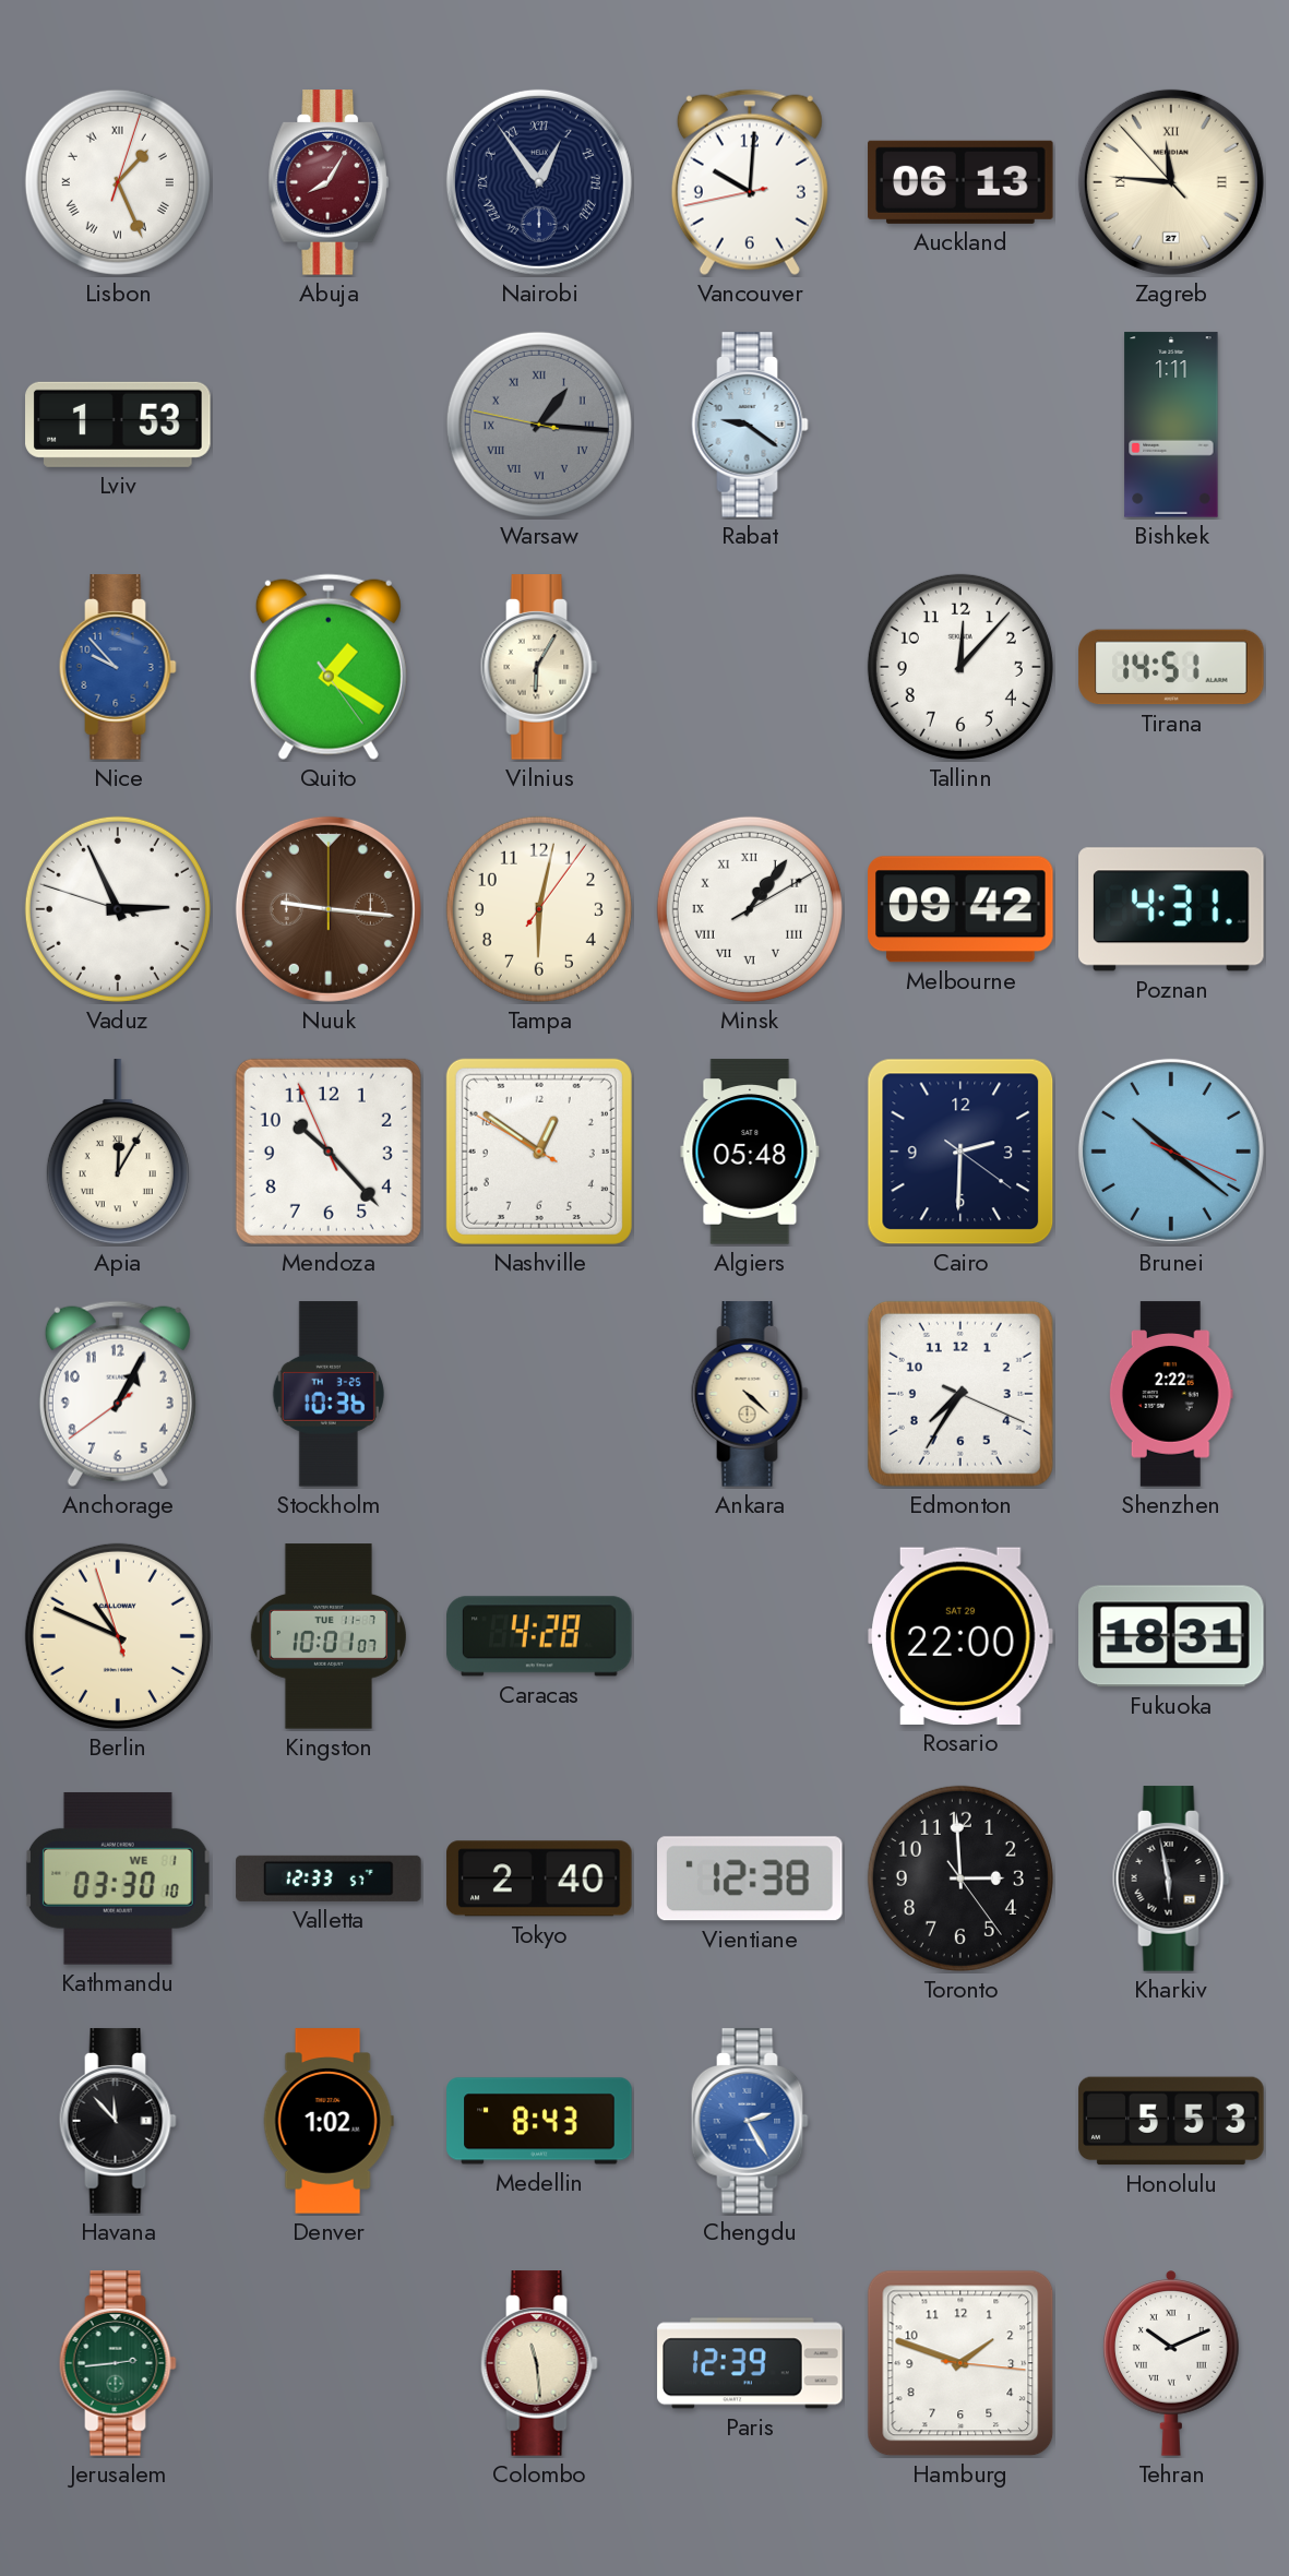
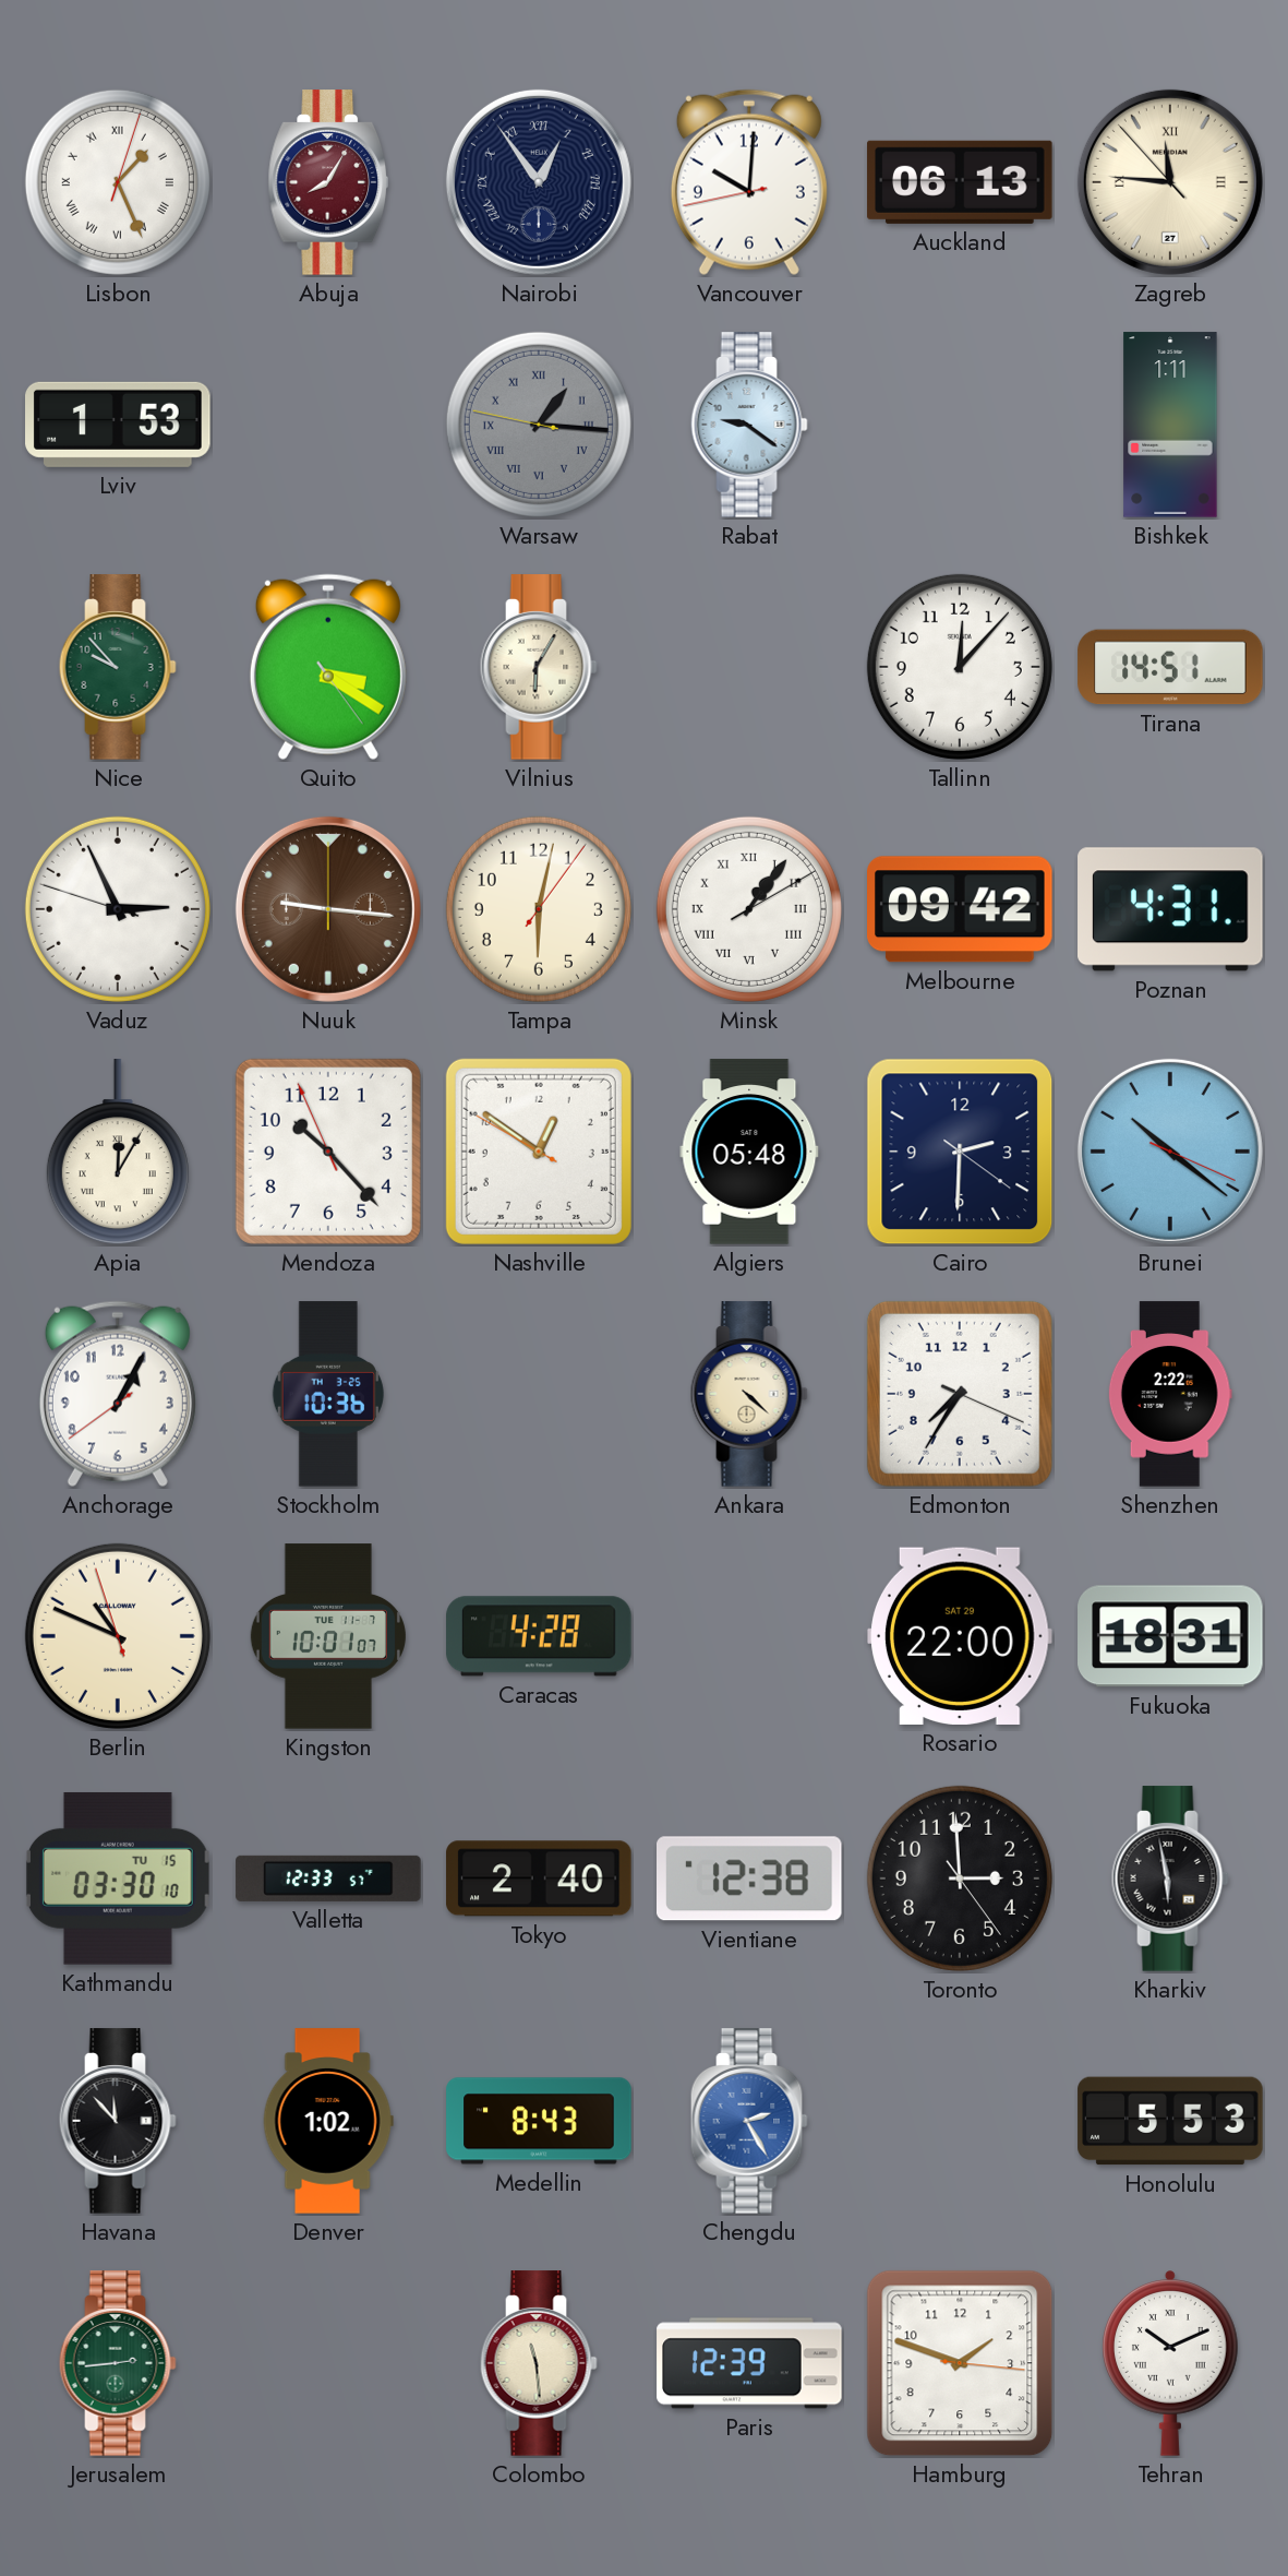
Nice dial: blue -> green
Quito: 1:20 -> 3:20
Kathmandu date: WE 1 -> TU 15
